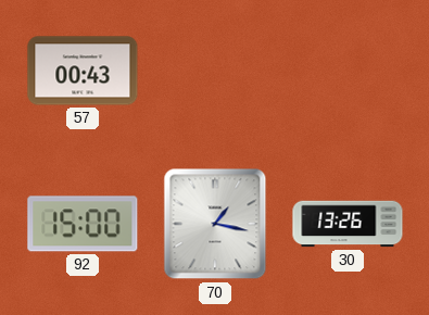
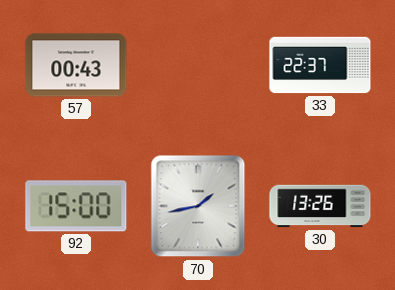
33: none -> 22:37
70: 1:17 -> 1:43
